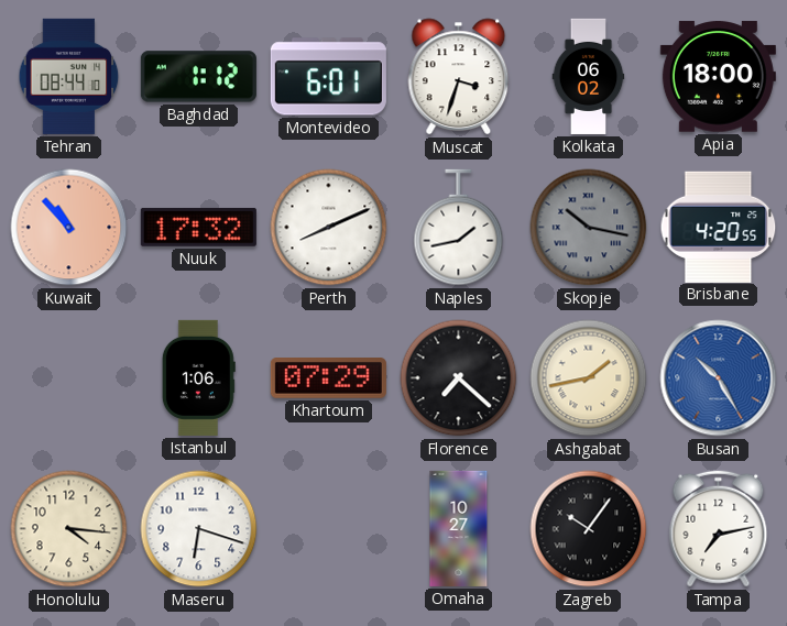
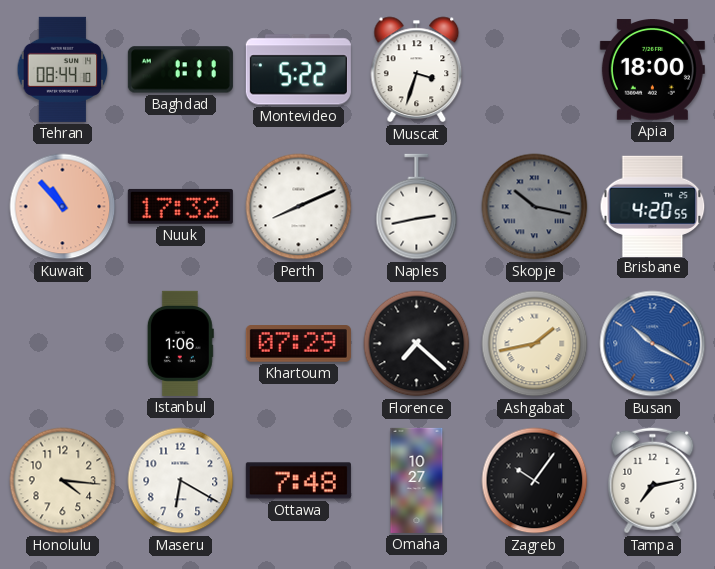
Baghdad: 1:12 -> 1:11
Montevideo: 6:01 -> 5:22
Kolkata: 06:02 -> none
Naples: 1:43 -> 2:43
Busan: 10:25 -> 10:20
Maseru: 6:18 -> 6:20
Ottawa: none -> 7:48
